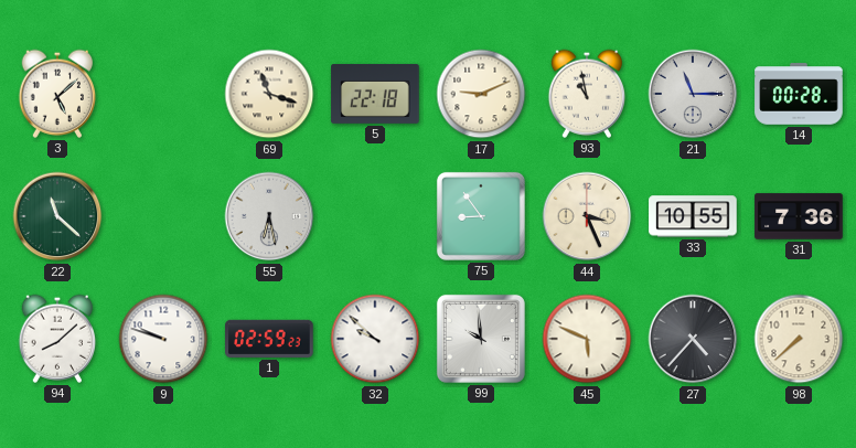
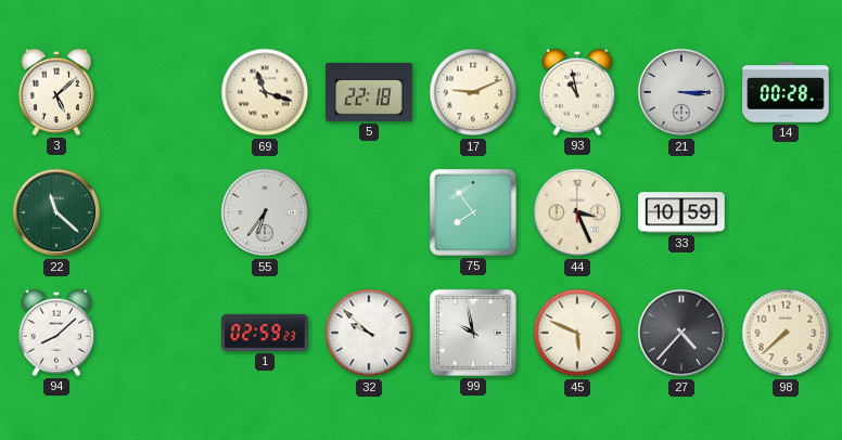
21: 11:15 -> 3:15
55: 6:28 -> 6:36
75: 8:54 -> 7:54
33: 10:55 -> 10:59
31: 7:36 -> none
9: 9:48 -> none
99: 9:59 -> 9:58
